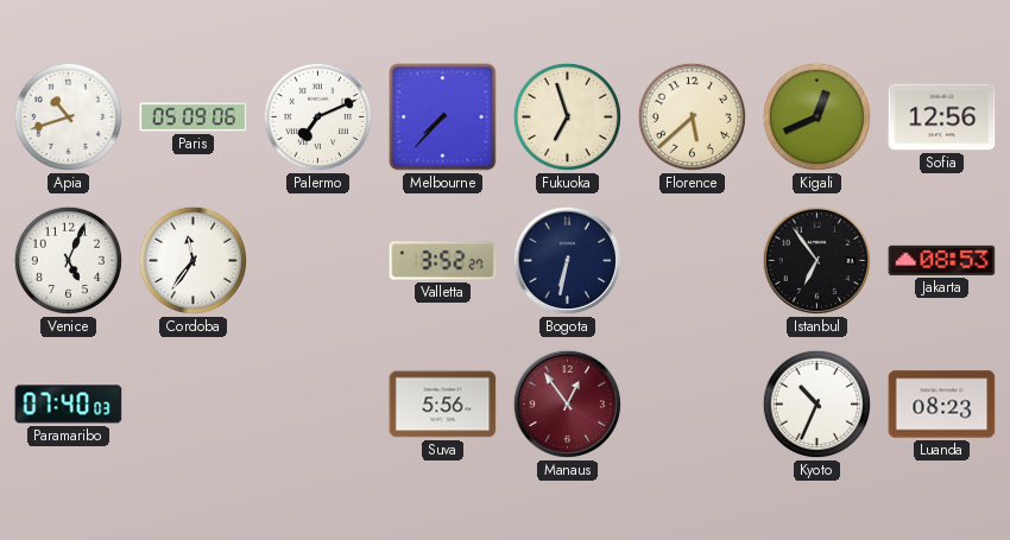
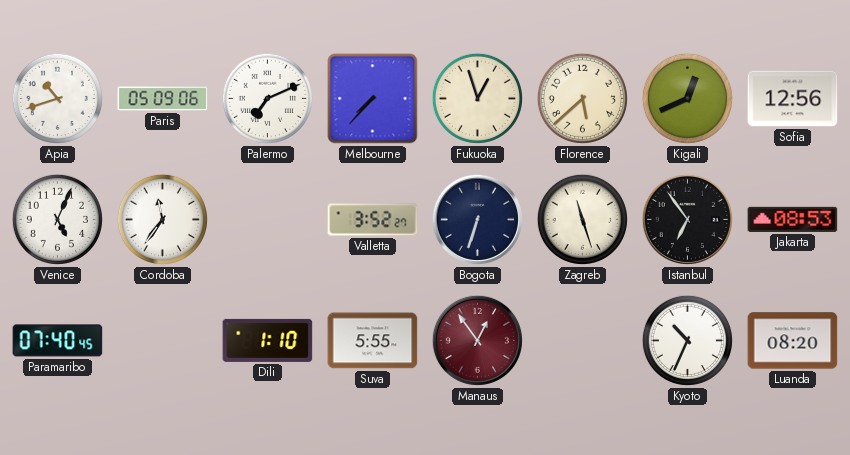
Fukuoka: 6:57 -> 12:57
Bogota: 6:32 -> 6:33
Zagreb: none -> 11:27
Paramaribo: 07:40:03 -> 07:40:45
Dili: none -> 1:10
Suva: 5:56 -> 5:55
Luanda: 08:23 -> 08:20
